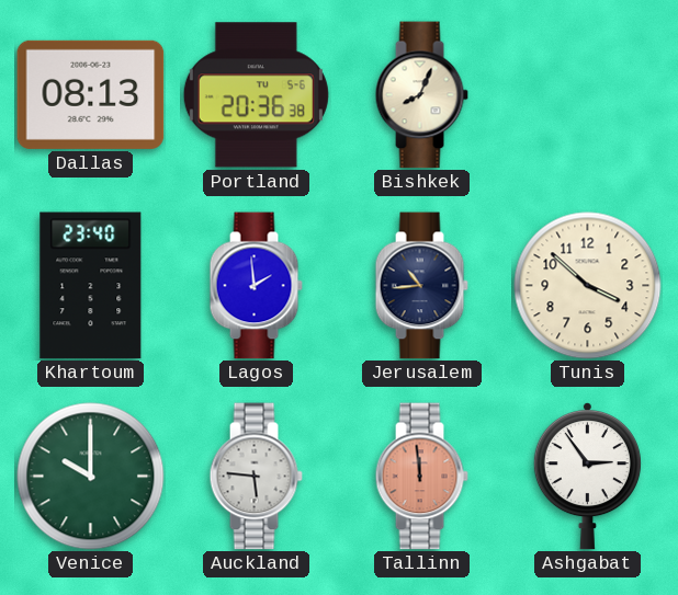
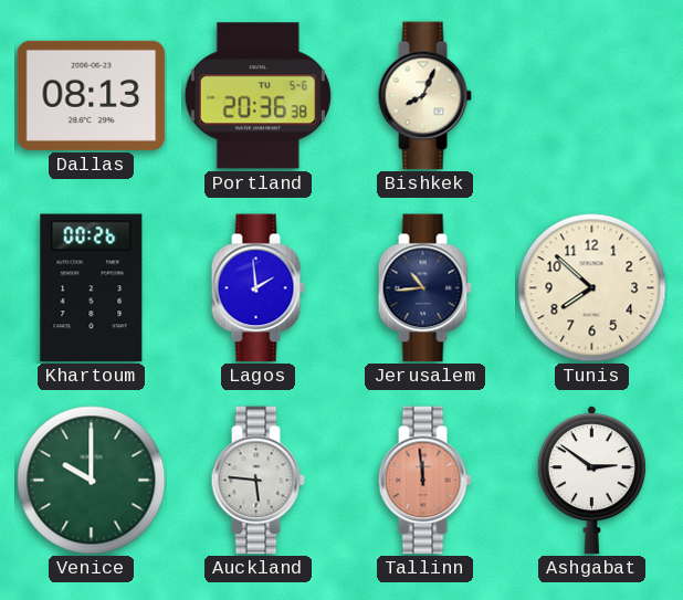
Khartoum: 23:40 -> 00:26
Tunis: 3:52 -> 7:52
Ashgabat: 2:54 -> 2:51
